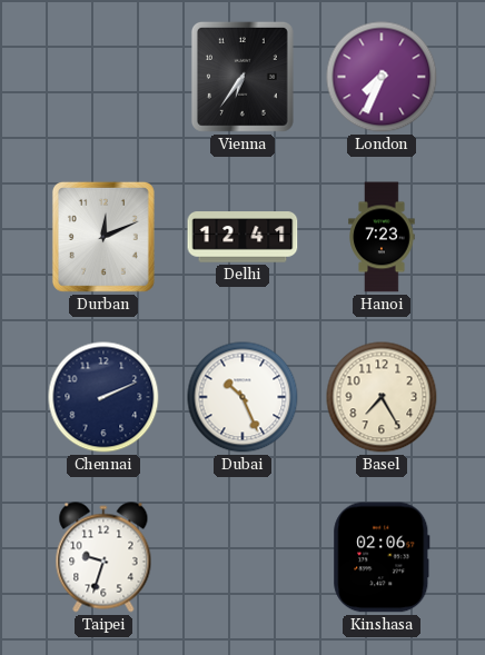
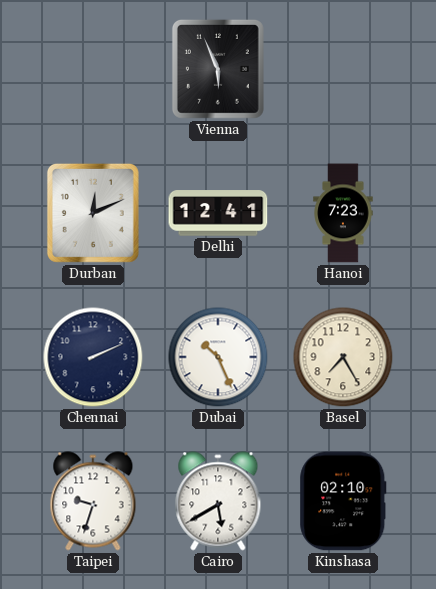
Vienna: 6:36 -> 5:56
London: 7:34 -> none
Cairo: none -> 5:40
Kinshasa: 02:06 -> 02:10
